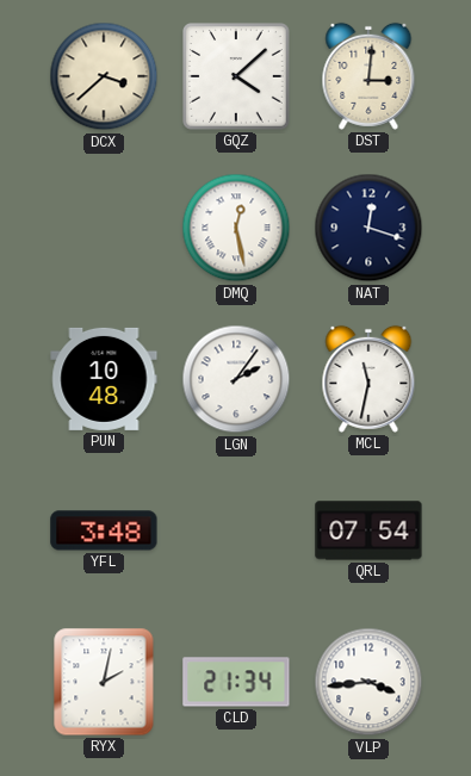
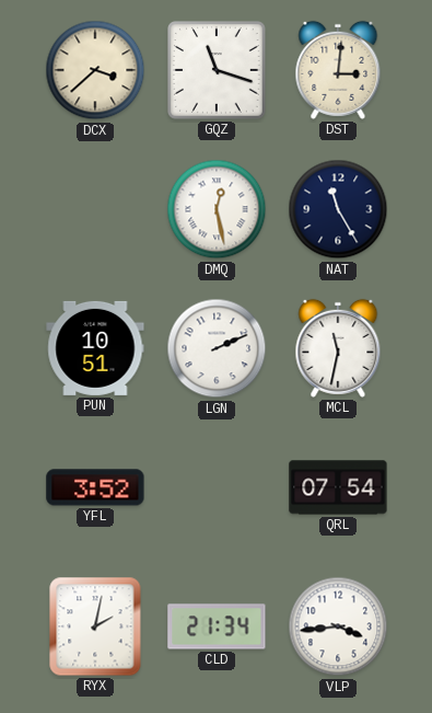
GQZ: 4:08 -> 11:18
NAT: 12:18 -> 11:25
PUN: 10:48 -> 10:51
LGN: 2:06 -> 2:11
YFL: 3:48 -> 3:52
